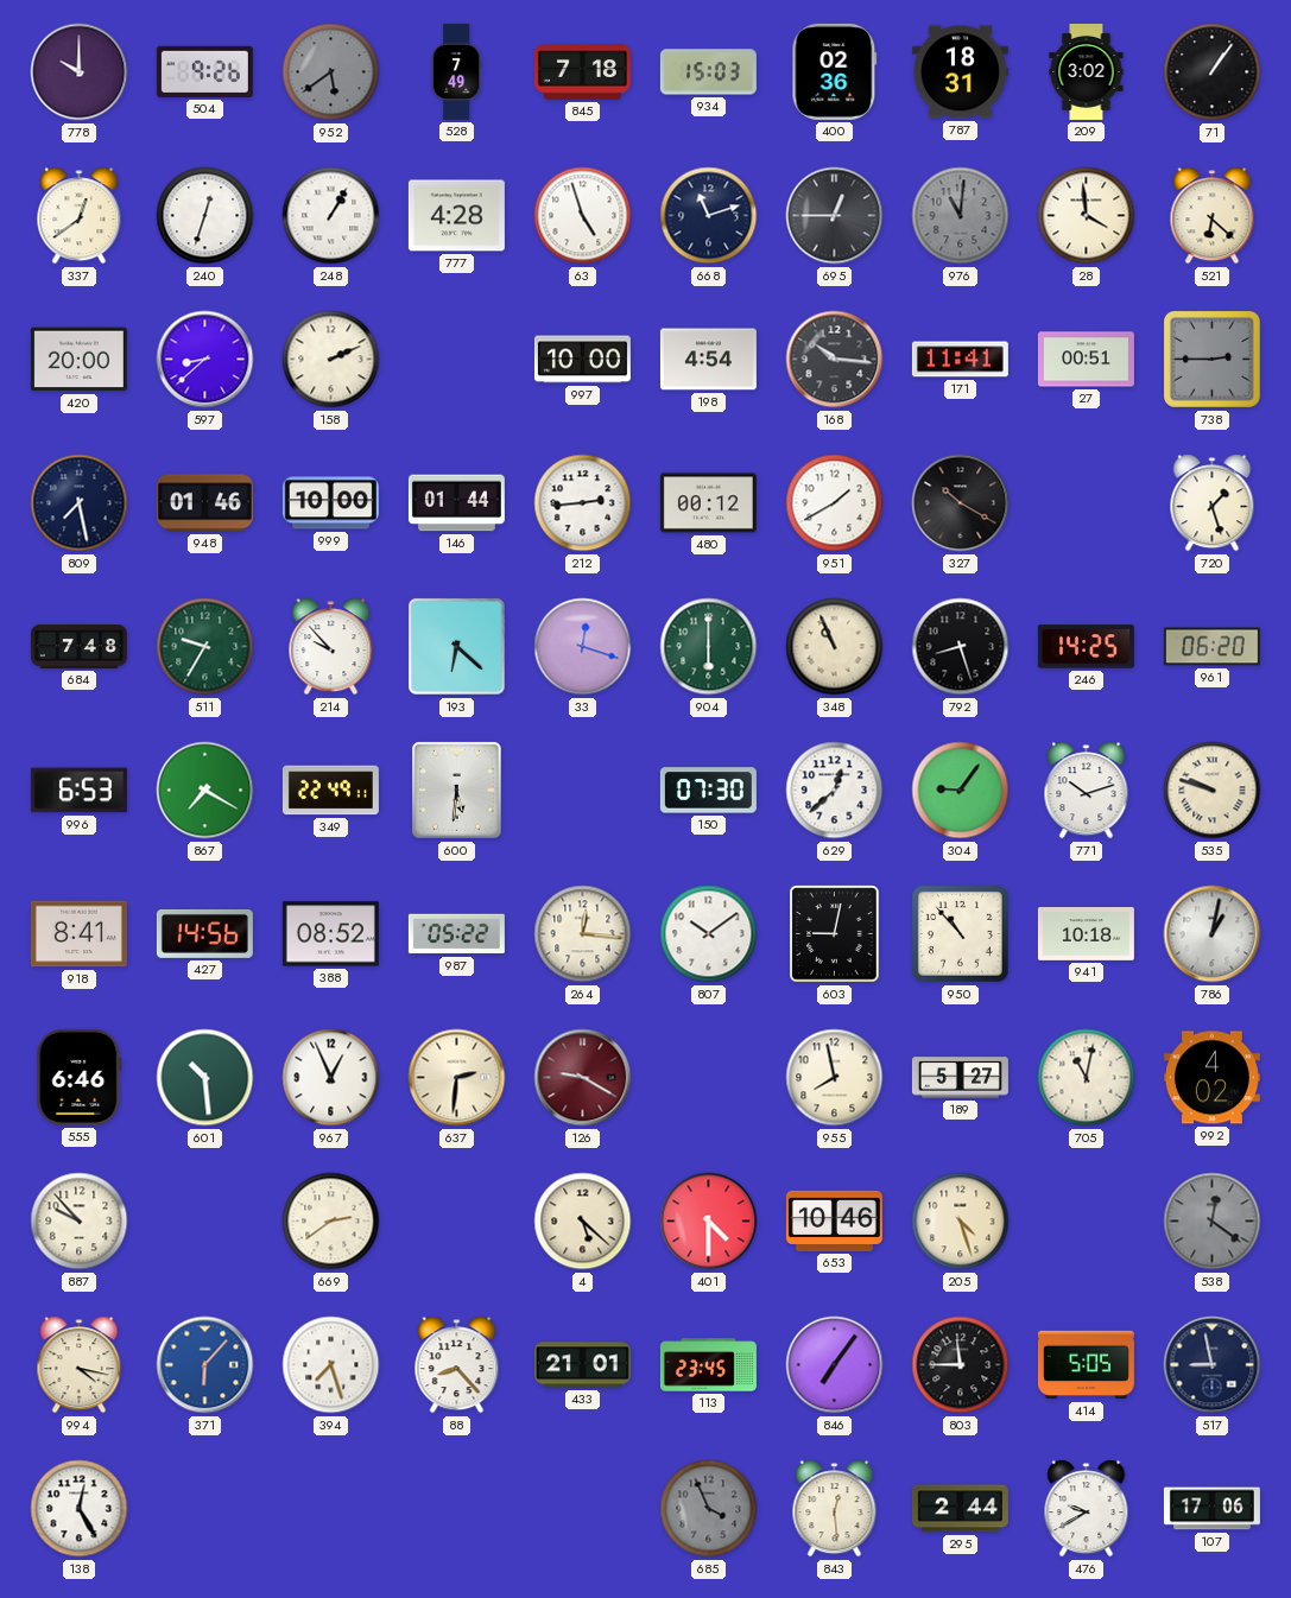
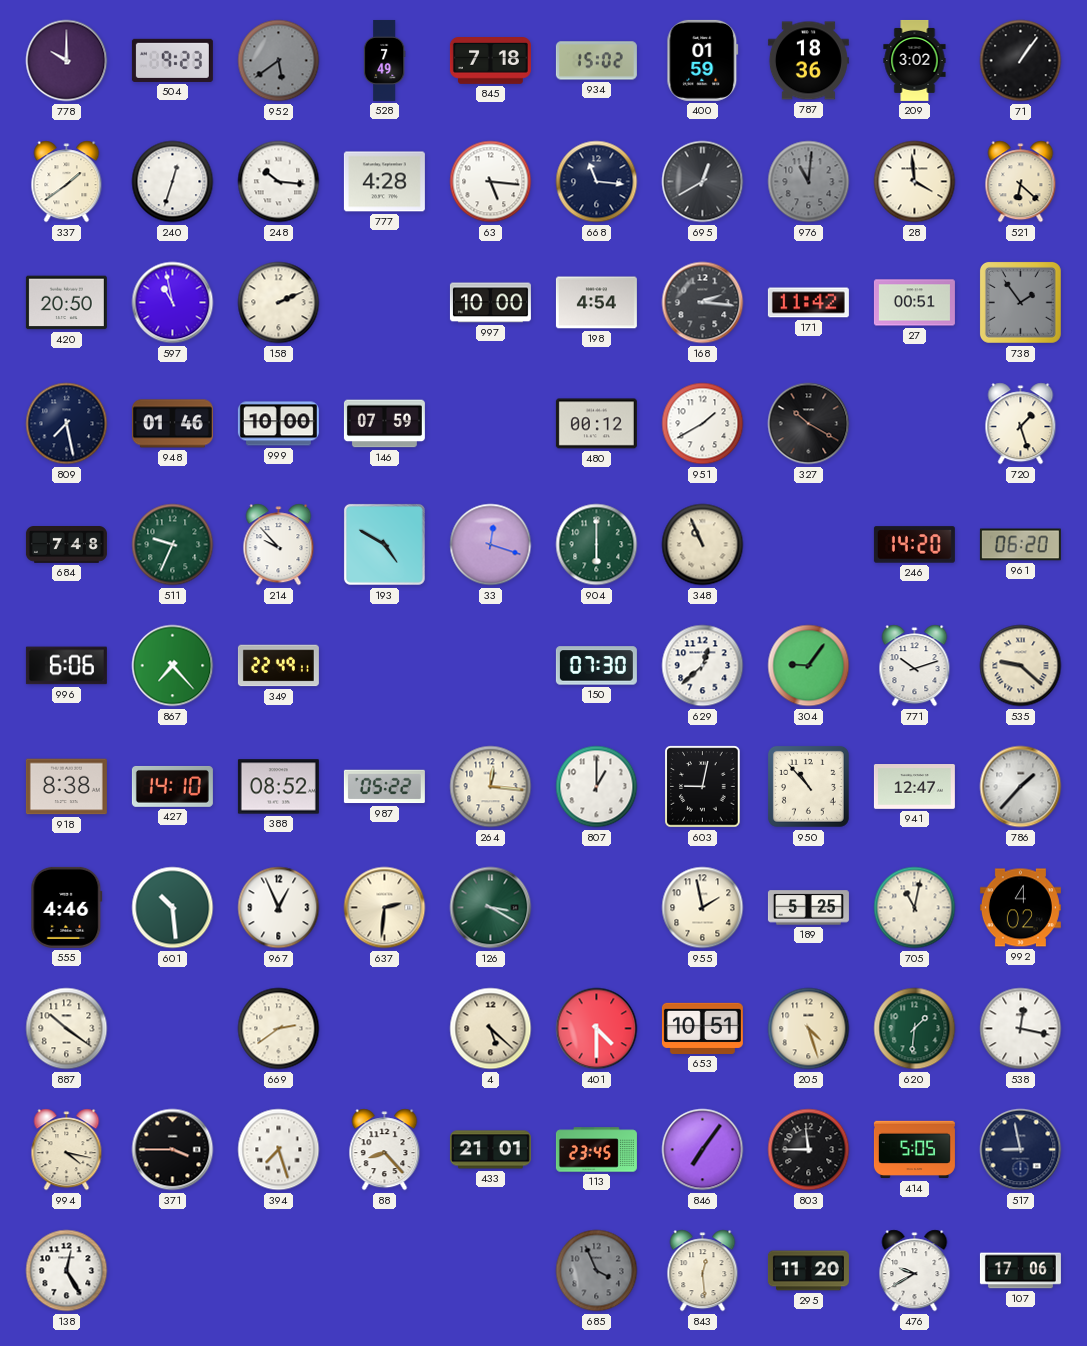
504: 9:26 -> 9:23
934: 15:03 -> 15:02
400: 02:36 -> 01:59
787: 18:31 -> 18:36
337: 12:39 -> 1:39
248: 1:05 -> 10:16
63: 4:57 -> 5:16
668: 11:12 -> 11:16
695: 12:45 -> 12:40
420: 20:00 -> 20:50
597: 8:38 -> 10:58
168: 10:16 -> 2:16
171: 11:41 -> 11:42
738: 2:45 -> 1:54
146: 01:44 -> 07:59
212: 2:44 -> none
511: 9:35 -> 9:34
193: 6:22 -> 4:50
792: 8:27 -> none
246: 14:25 -> 14:20
996: 6:53 -> 6:06
867: 7:20 -> 7:23
600: 5:31 -> none
535: 9:48 -> 9:22
918: 8:41 -> 8:38
427: 14:56 -> 14:10
807: 10:09 -> 1:00
941: 10:18 -> 12:47
786: 1:02 -> 1:37
555: 6:46 -> 4:46
126: 9:20 -> 3:20
126 dial: burgundy -> green
955: 7:58 -> 1:58
189: 5:27 -> 5:25
887: 9:53 -> 10:21
653: 10:46 -> 10:51
620: none -> 1:31
538: 12:21 -> 12:17
538 dial: grey -> white
371: 6:07 -> 3:45
371 dial: blue -> black
295: 2:44 -> 11:20
